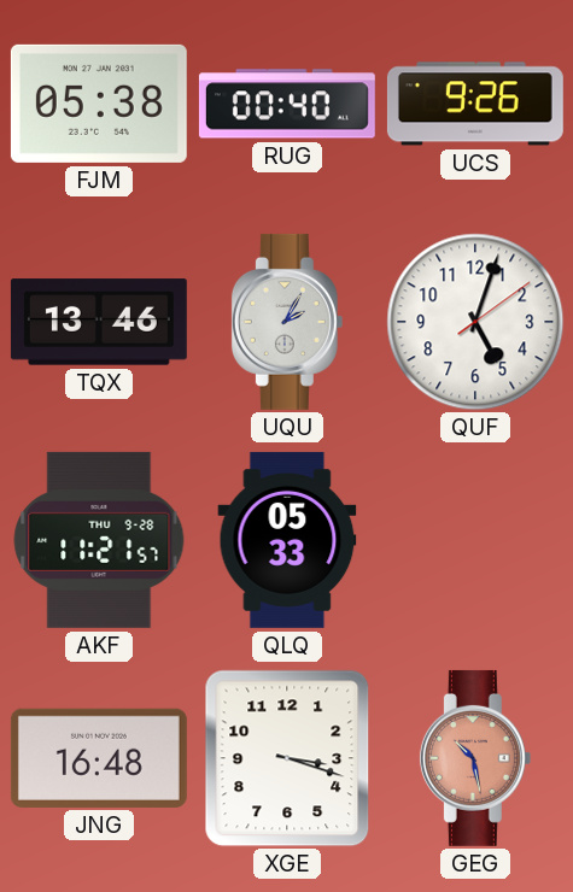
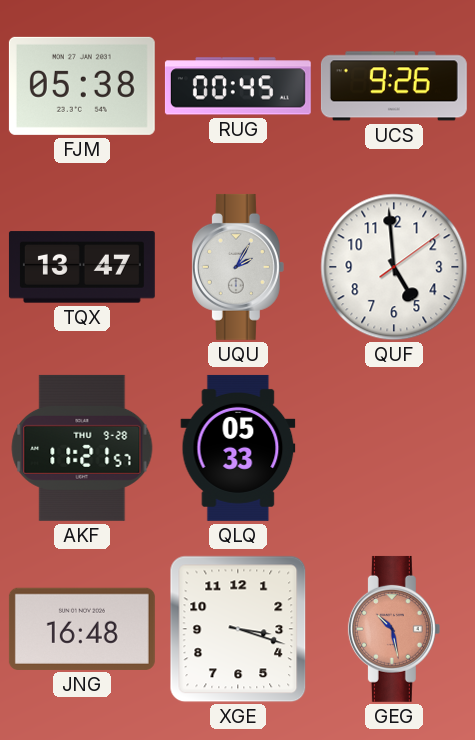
RUG: 00:40 -> 00:45
TQX: 13:46 -> 13:47
QUF: 5:03 -> 4:59
